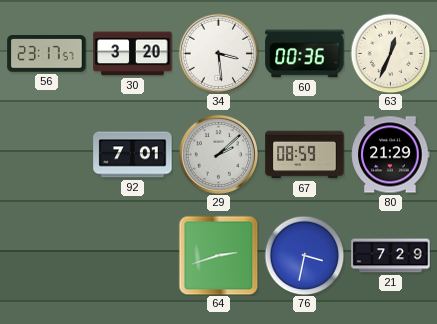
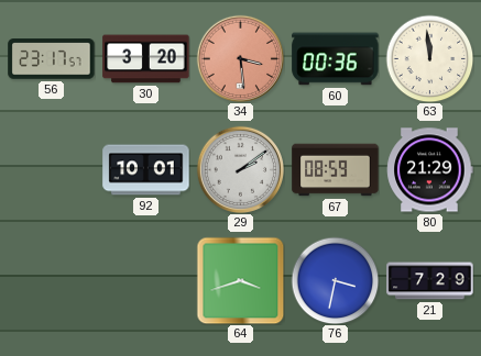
34 dial: white -> salmon
63: 12:34 -> 11:59
92: 7:01 -> 10:01
29: 2:08 -> 2:09
64: 2:42 -> 3:42
